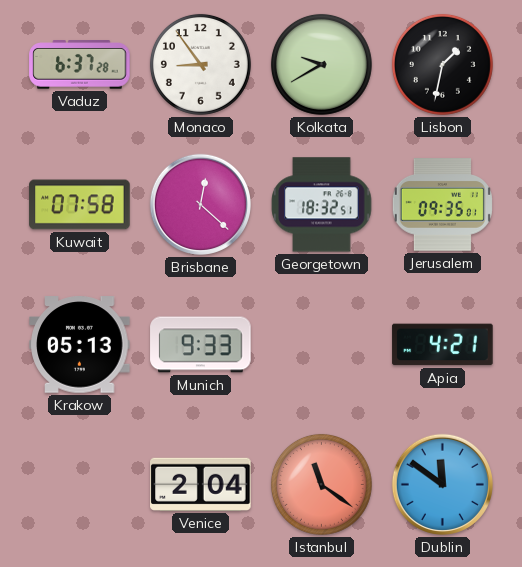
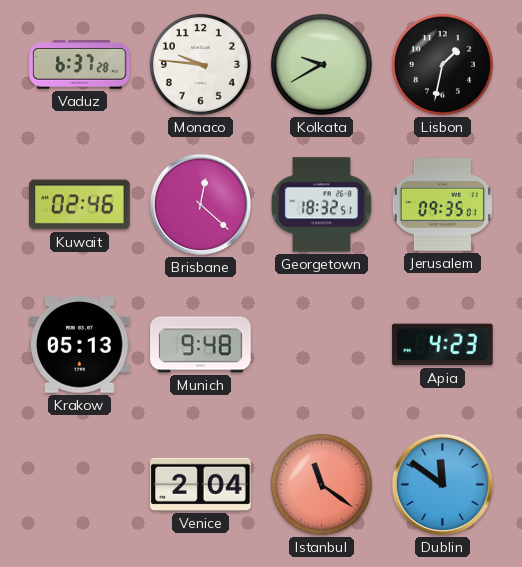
Monaco: 8:54 -> 9:46
Kuwait: 07:58 -> 02:46
Munich: 9:33 -> 9:48
Apia: 4:21 -> 4:23
